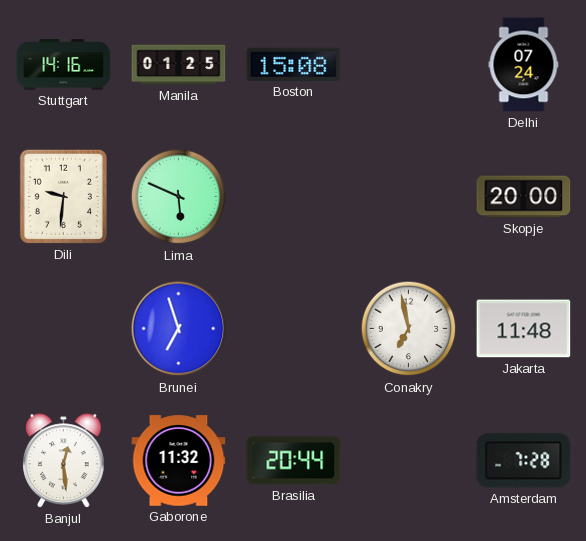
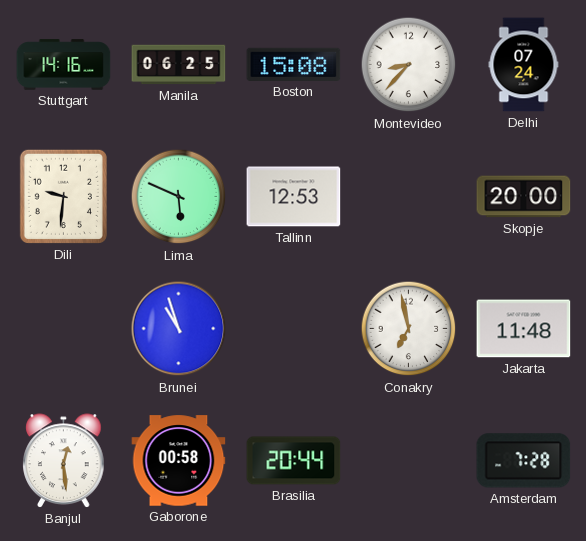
Manila: 01:25 -> 06:25
Montevideo: none -> 8:37
Tallinn: none -> 12:53
Brunei: 6:57 -> 10:57
Gaborone: 11:32 -> 00:58
